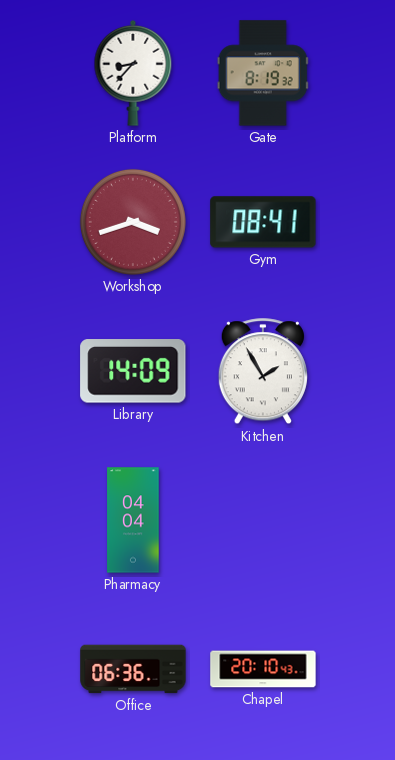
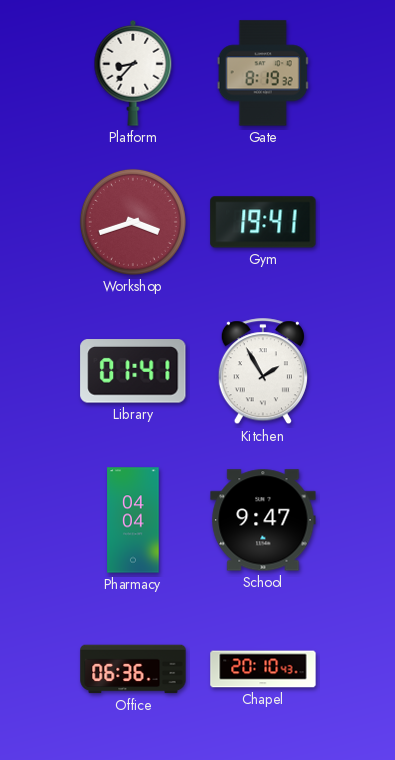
Gym: 08:41 -> 19:41
Library: 14:09 -> 01:41
School: none -> 9:47
